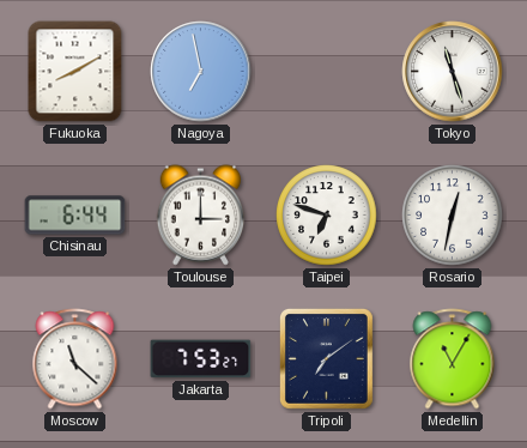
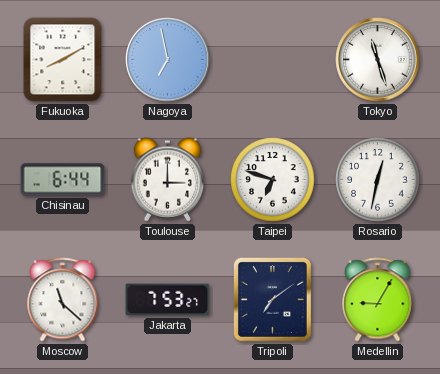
Medellin: 11:05 -> 9:05
